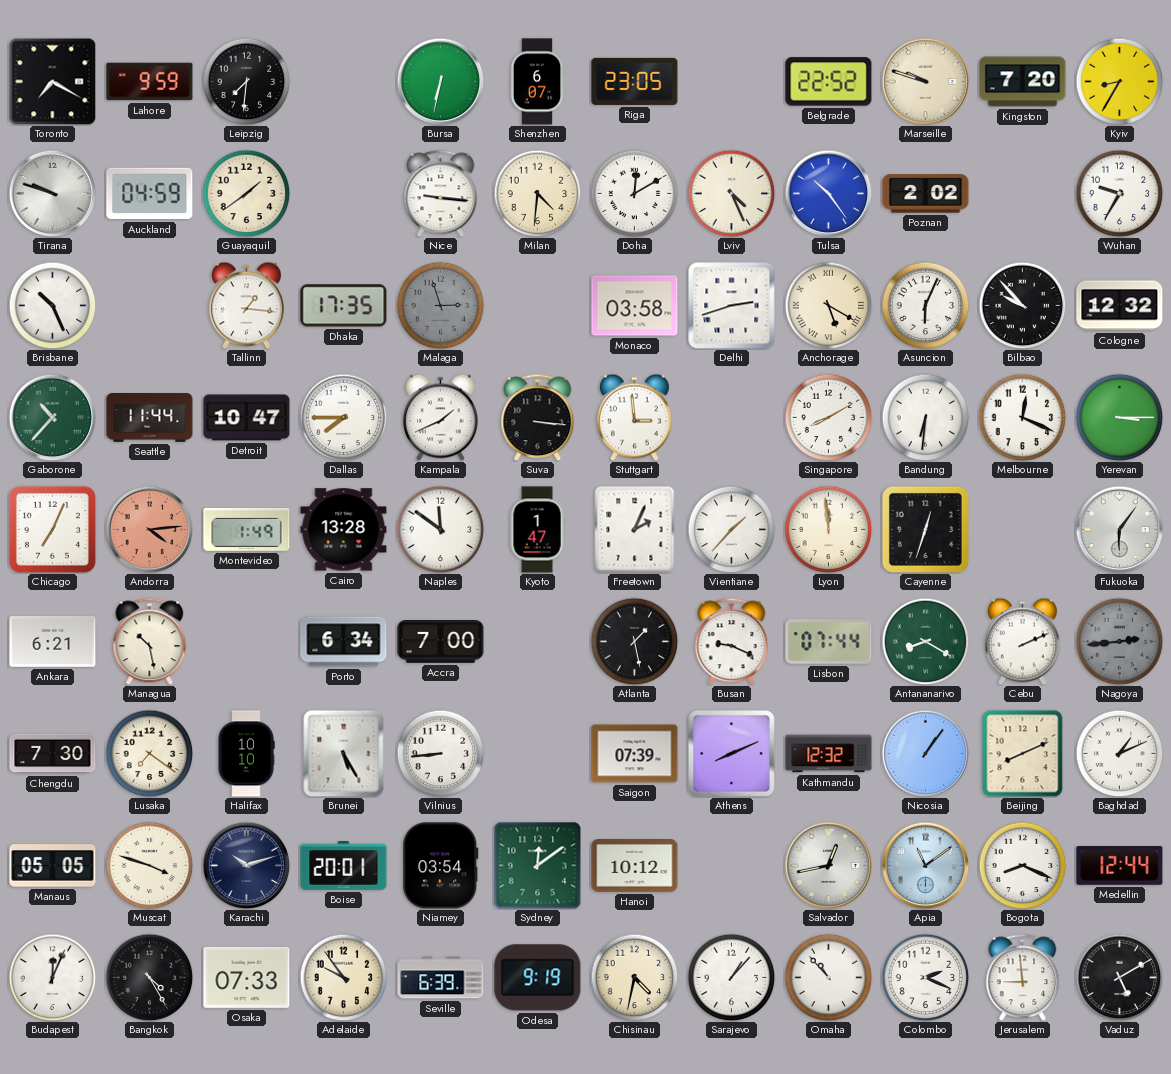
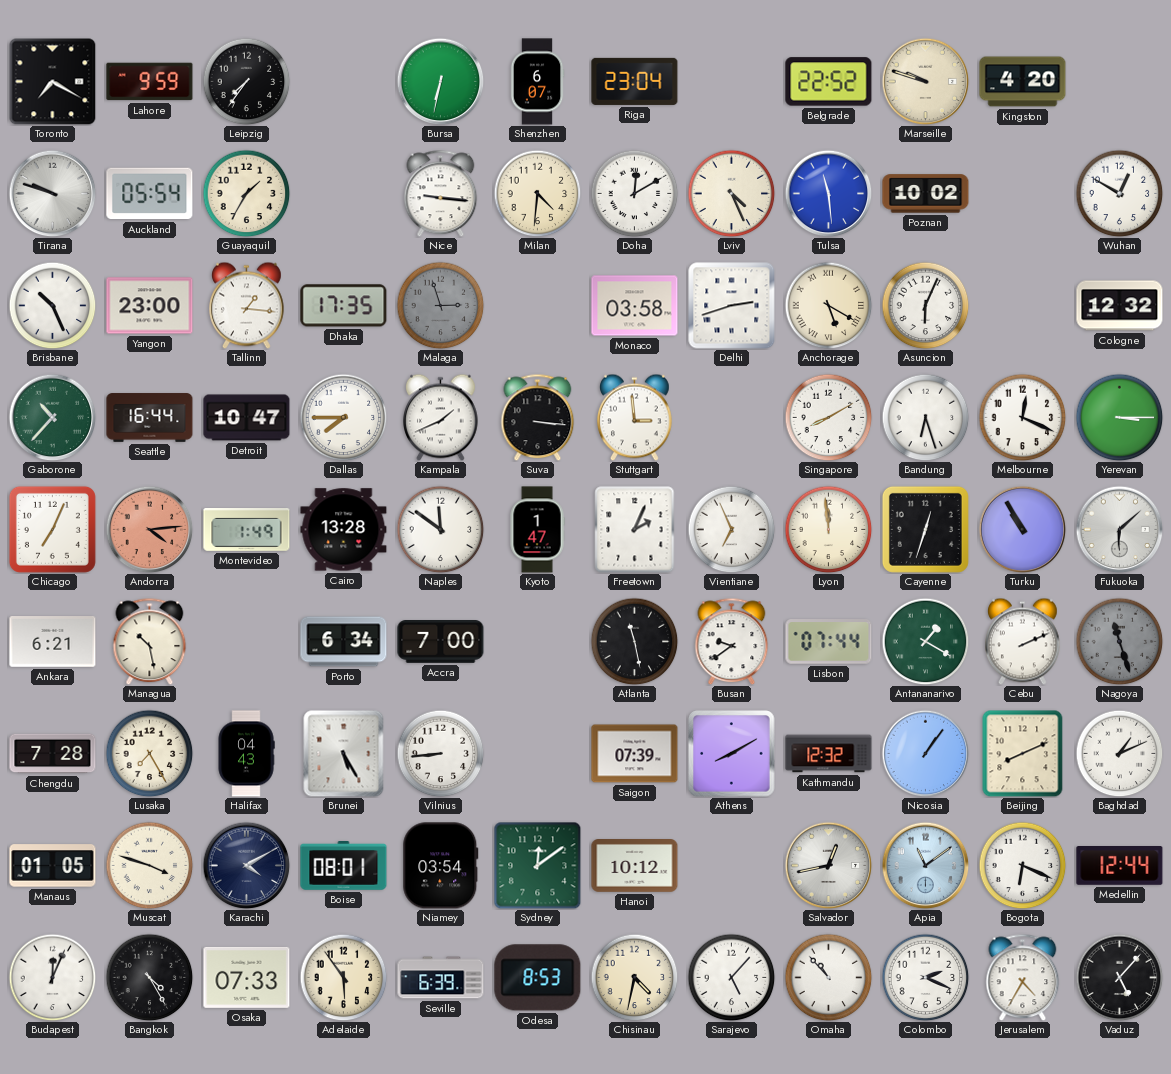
Leipzig: 7:31 -> 7:36
Riga: 23:05 -> 23:04
Kingston: 7:20 -> 4:20
Kyiv: 8:35 -> none
Auckland: 04:59 -> 05:54
Guayaquil: 1:39 -> 1:35
Tulsa: 10:24 -> 11:29
Poznan: 2:02 -> 10:02
Wuhan: 9:35 -> 12:50
Yangon: none -> 23:00
Bilbao: 9:53 -> none
Seattle: 11:44 -> 16:44
Bandung: 6:31 -> 6:27
Vientiane: 1:37 -> 6:56
Turku: none -> 10:55
Fukuoka: 6:06 -> 6:08
Atlanta: 1:28 -> 11:28
Busan: 9:19 -> 9:39
Antananarivo: 8:20 -> 1:20
Nagoya: 2:44 -> 11:27
Chengdu: 7:30 -> 7:28
Lusaka: 7:21 -> 7:25
Halifax: 10:10 -> 04:43
Athens: 8:11 -> 8:10
Manaus: 05:05 -> 01:05
Karachi: 10:12 -> 4:10
Boise: 20:01 -> 08:01
Bogota: 8:19 -> 6:19
Adelaide: 9:54 -> 5:54
Odesa: 9:19 -> 8:53
Sarajevo: 1:07 -> 5:07
Jerusalem: 8:59 -> 4:35
Vaduz: 5:10 -> 5:07
